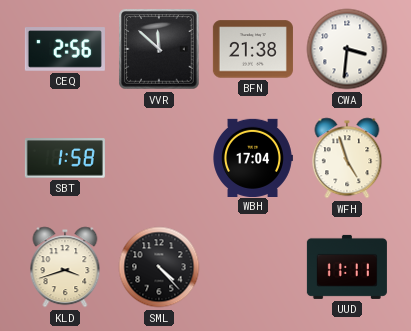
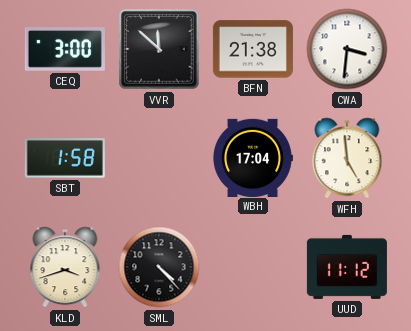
CEQ: 2:56 -> 3:00
WFH: 4:57 -> 4:59
UUD: 11:11 -> 11:12
